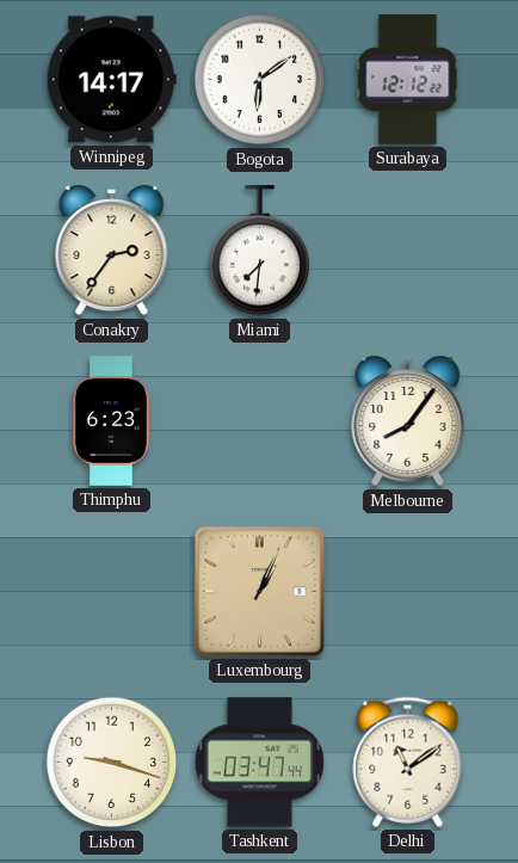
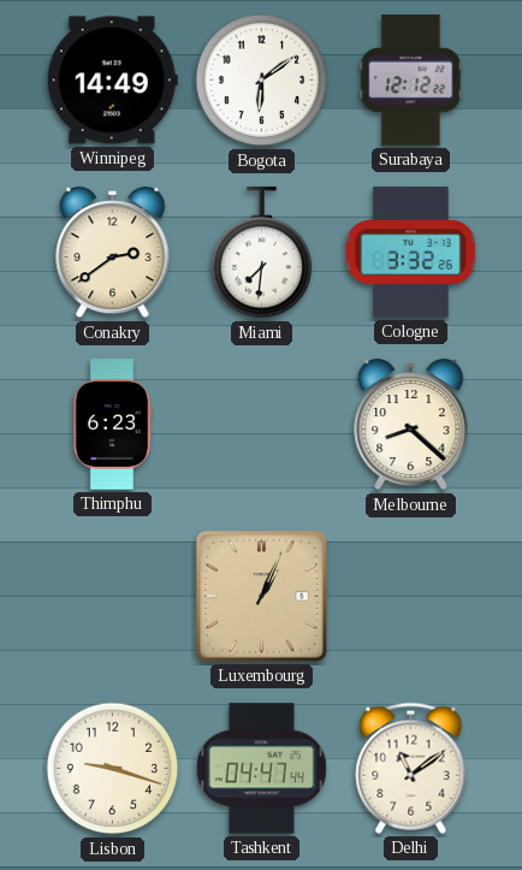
Winnipeg: 14:17 -> 14:49
Conakry: 2:36 -> 2:39
Cologne: none -> 3:32
Melbourne: 8:06 -> 8:22
Tashkent: 03:47 -> 04:47
